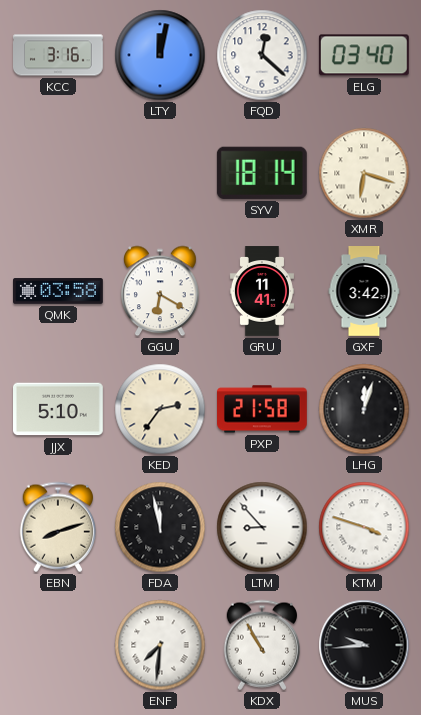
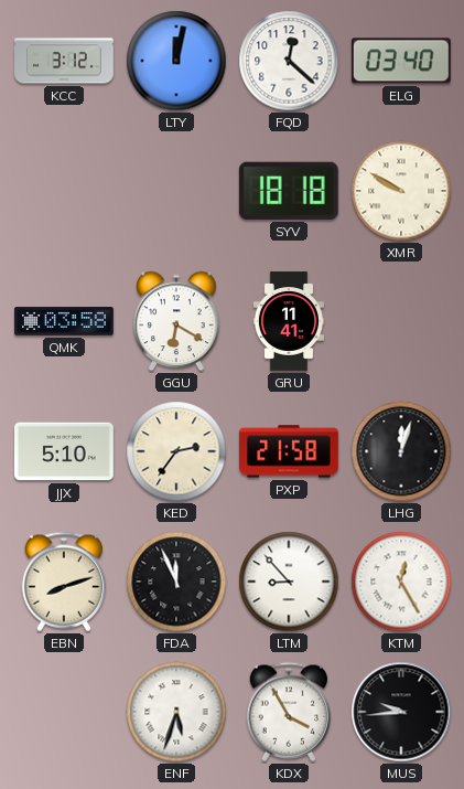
KCC: 3:16 -> 3:12
SYV: 18:14 -> 18:18
XMR: 6:18 -> 9:50
GXF: 3:42 -> none
FDA: 11:58 -> 11:56
KTM: 3:48 -> 12:25
ENF: 7:31 -> 5:33
KDX: 10:55 -> 3:55
